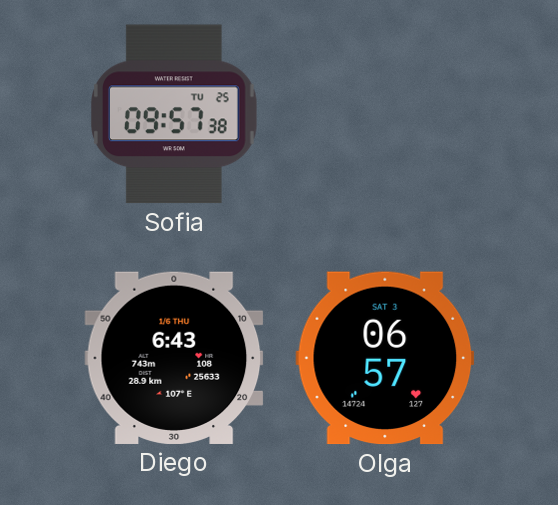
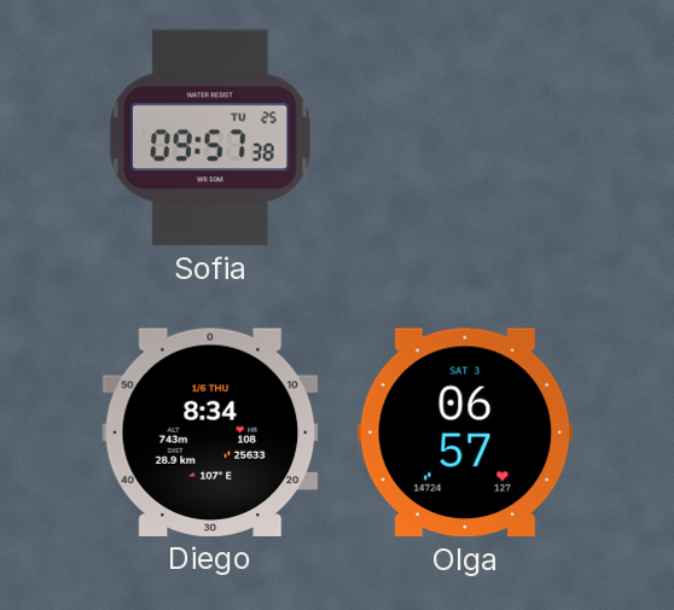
Diego: 6:43 -> 8:34
